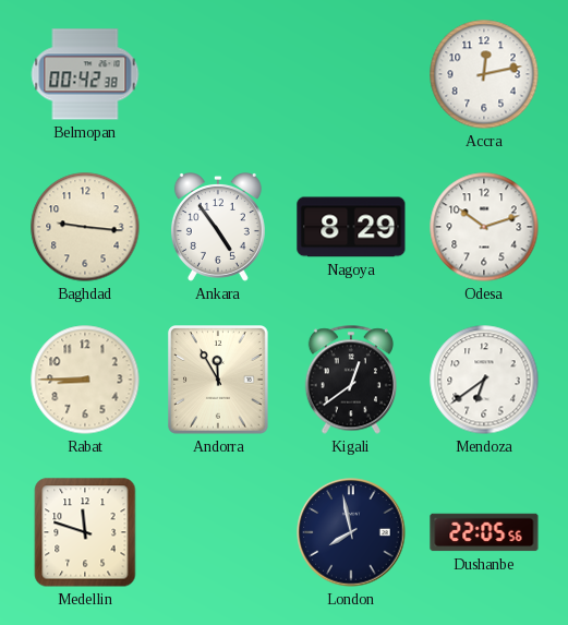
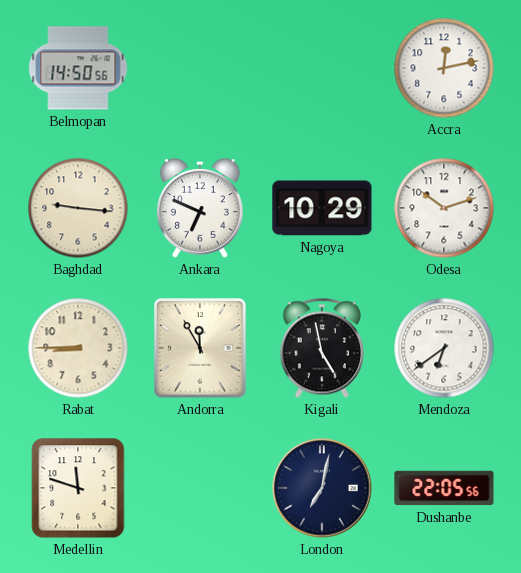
Belmopan: 00:42 -> 14:50
Ankara: 4:54 -> 6:49
Nagoya: 8:29 -> 10:29
Kigali: 12:39 -> 4:58
London: 7:58 -> 7:02
